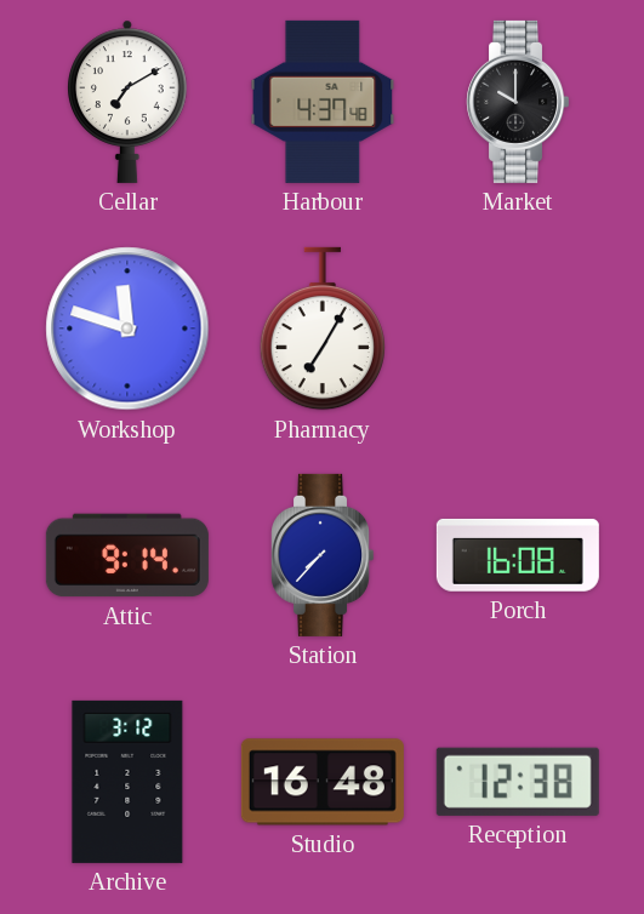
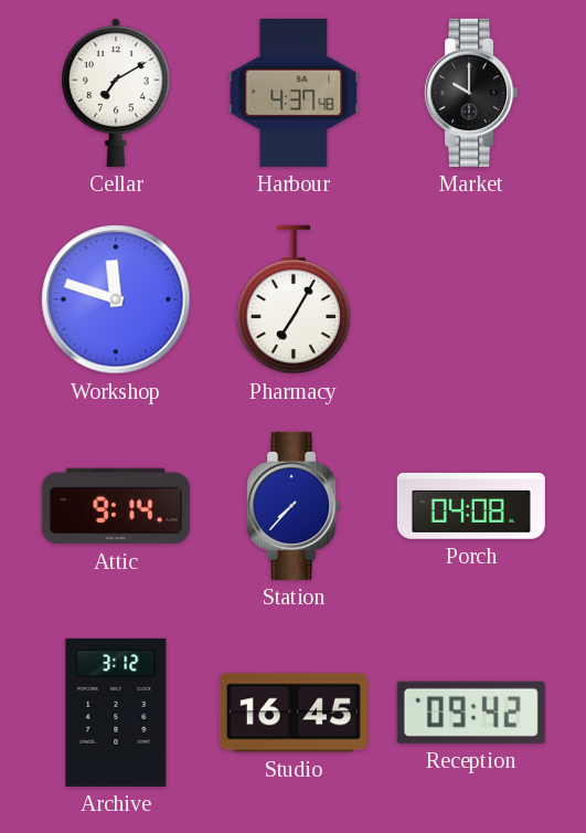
Porch: 16:08 -> 04:08
Studio: 16:48 -> 16:45
Reception: 12:38 -> 09:42
